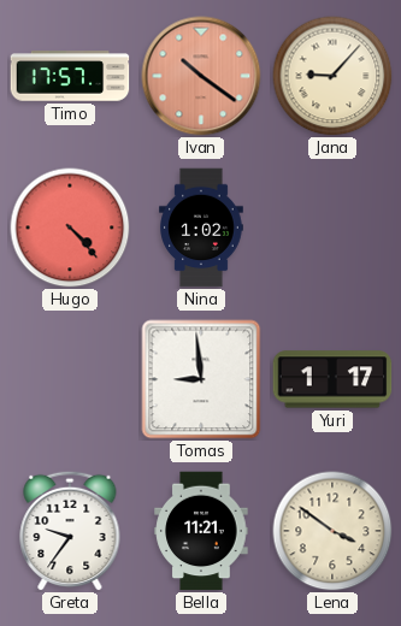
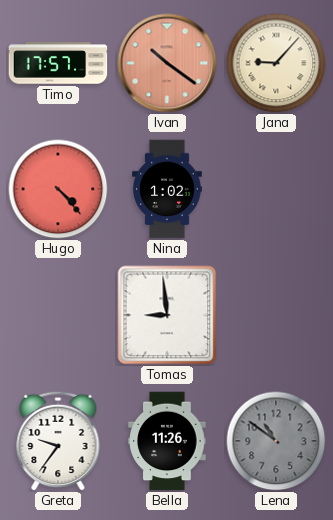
Yuri: 1:17 -> none
Bella: 11:21 -> 11:26
Lena: 3:51 -> 10:51
Lena dial: cream -> grey
